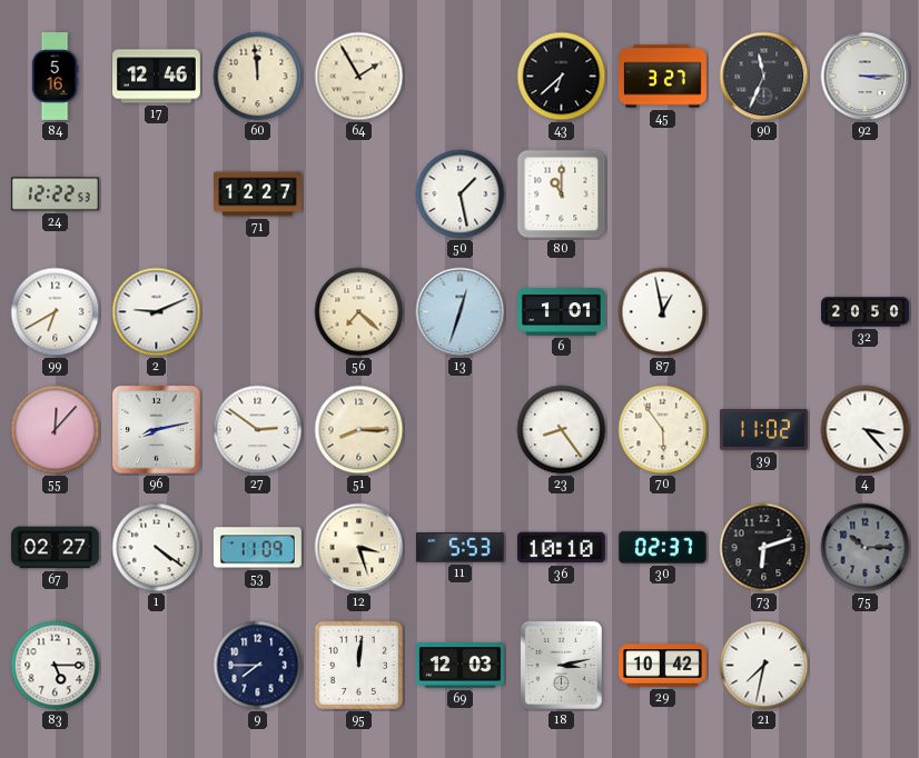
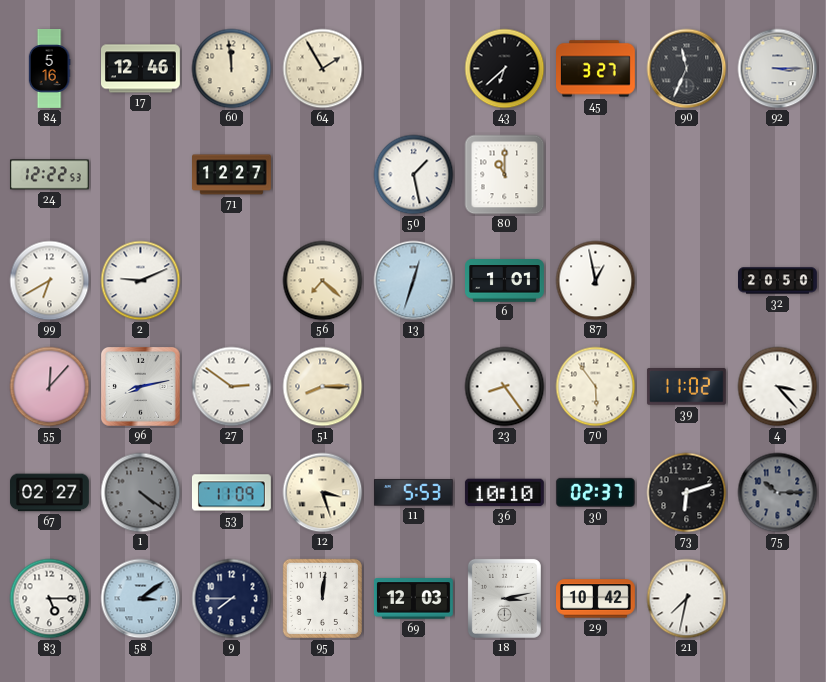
1 dial: white -> grey
58: none -> 3:09
